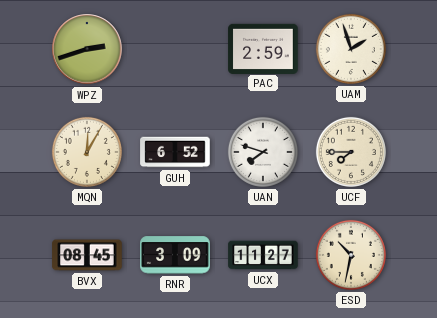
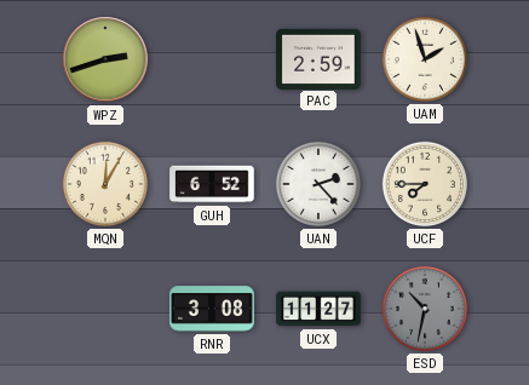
UAN: 7:48 -> 2:23
BVX: 08:45 -> none
RNR: 3:09 -> 3:08
ESD dial: cream -> grey
